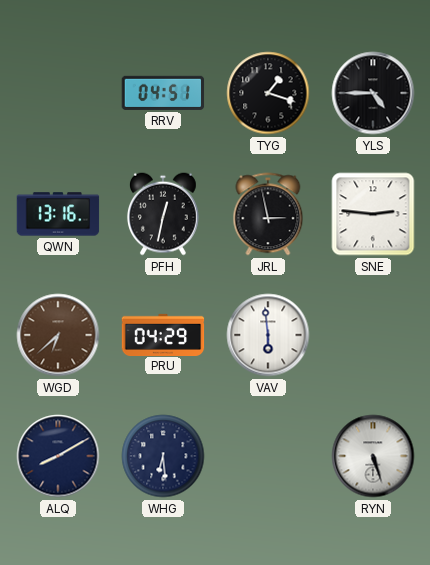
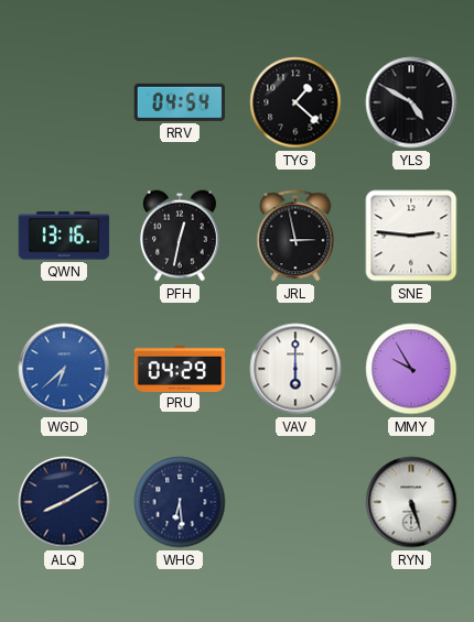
RRV: 04:51 -> 04:54
TYG: 1:18 -> 1:22
YLS: 4:45 -> 4:50
WGD dial: brown -> blue
VAV: 5:59 -> 6:00
MMY: none -> 9:55
